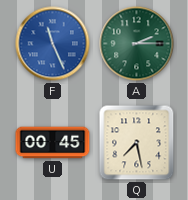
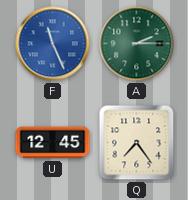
U: 00:45 -> 12:45
Q: 7:28 -> 7:24
